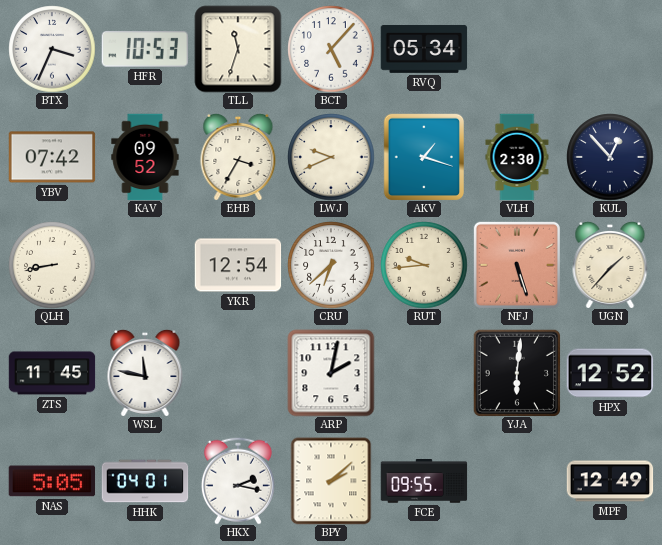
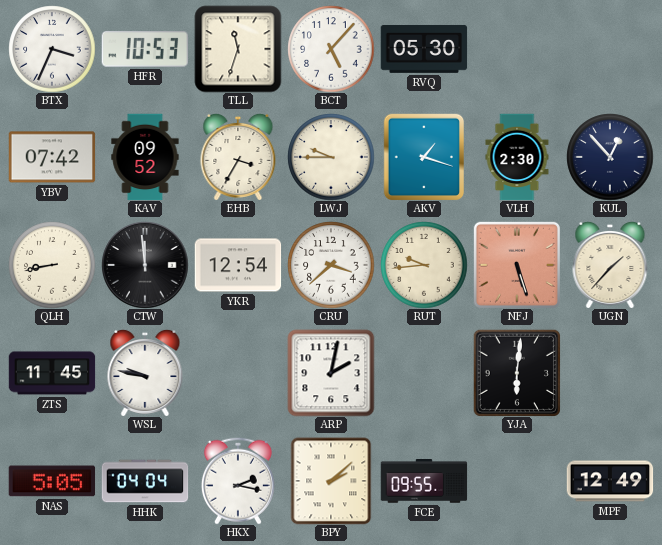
RVQ: 05:34 -> 05:30
LWJ: 9:41 -> 9:45
CTW: none -> 11:59
CRU: 6:38 -> 3:38
WSL: 11:47 -> 9:47
HPX: 12:52 -> none
HHK: 04:01 -> 04:04
